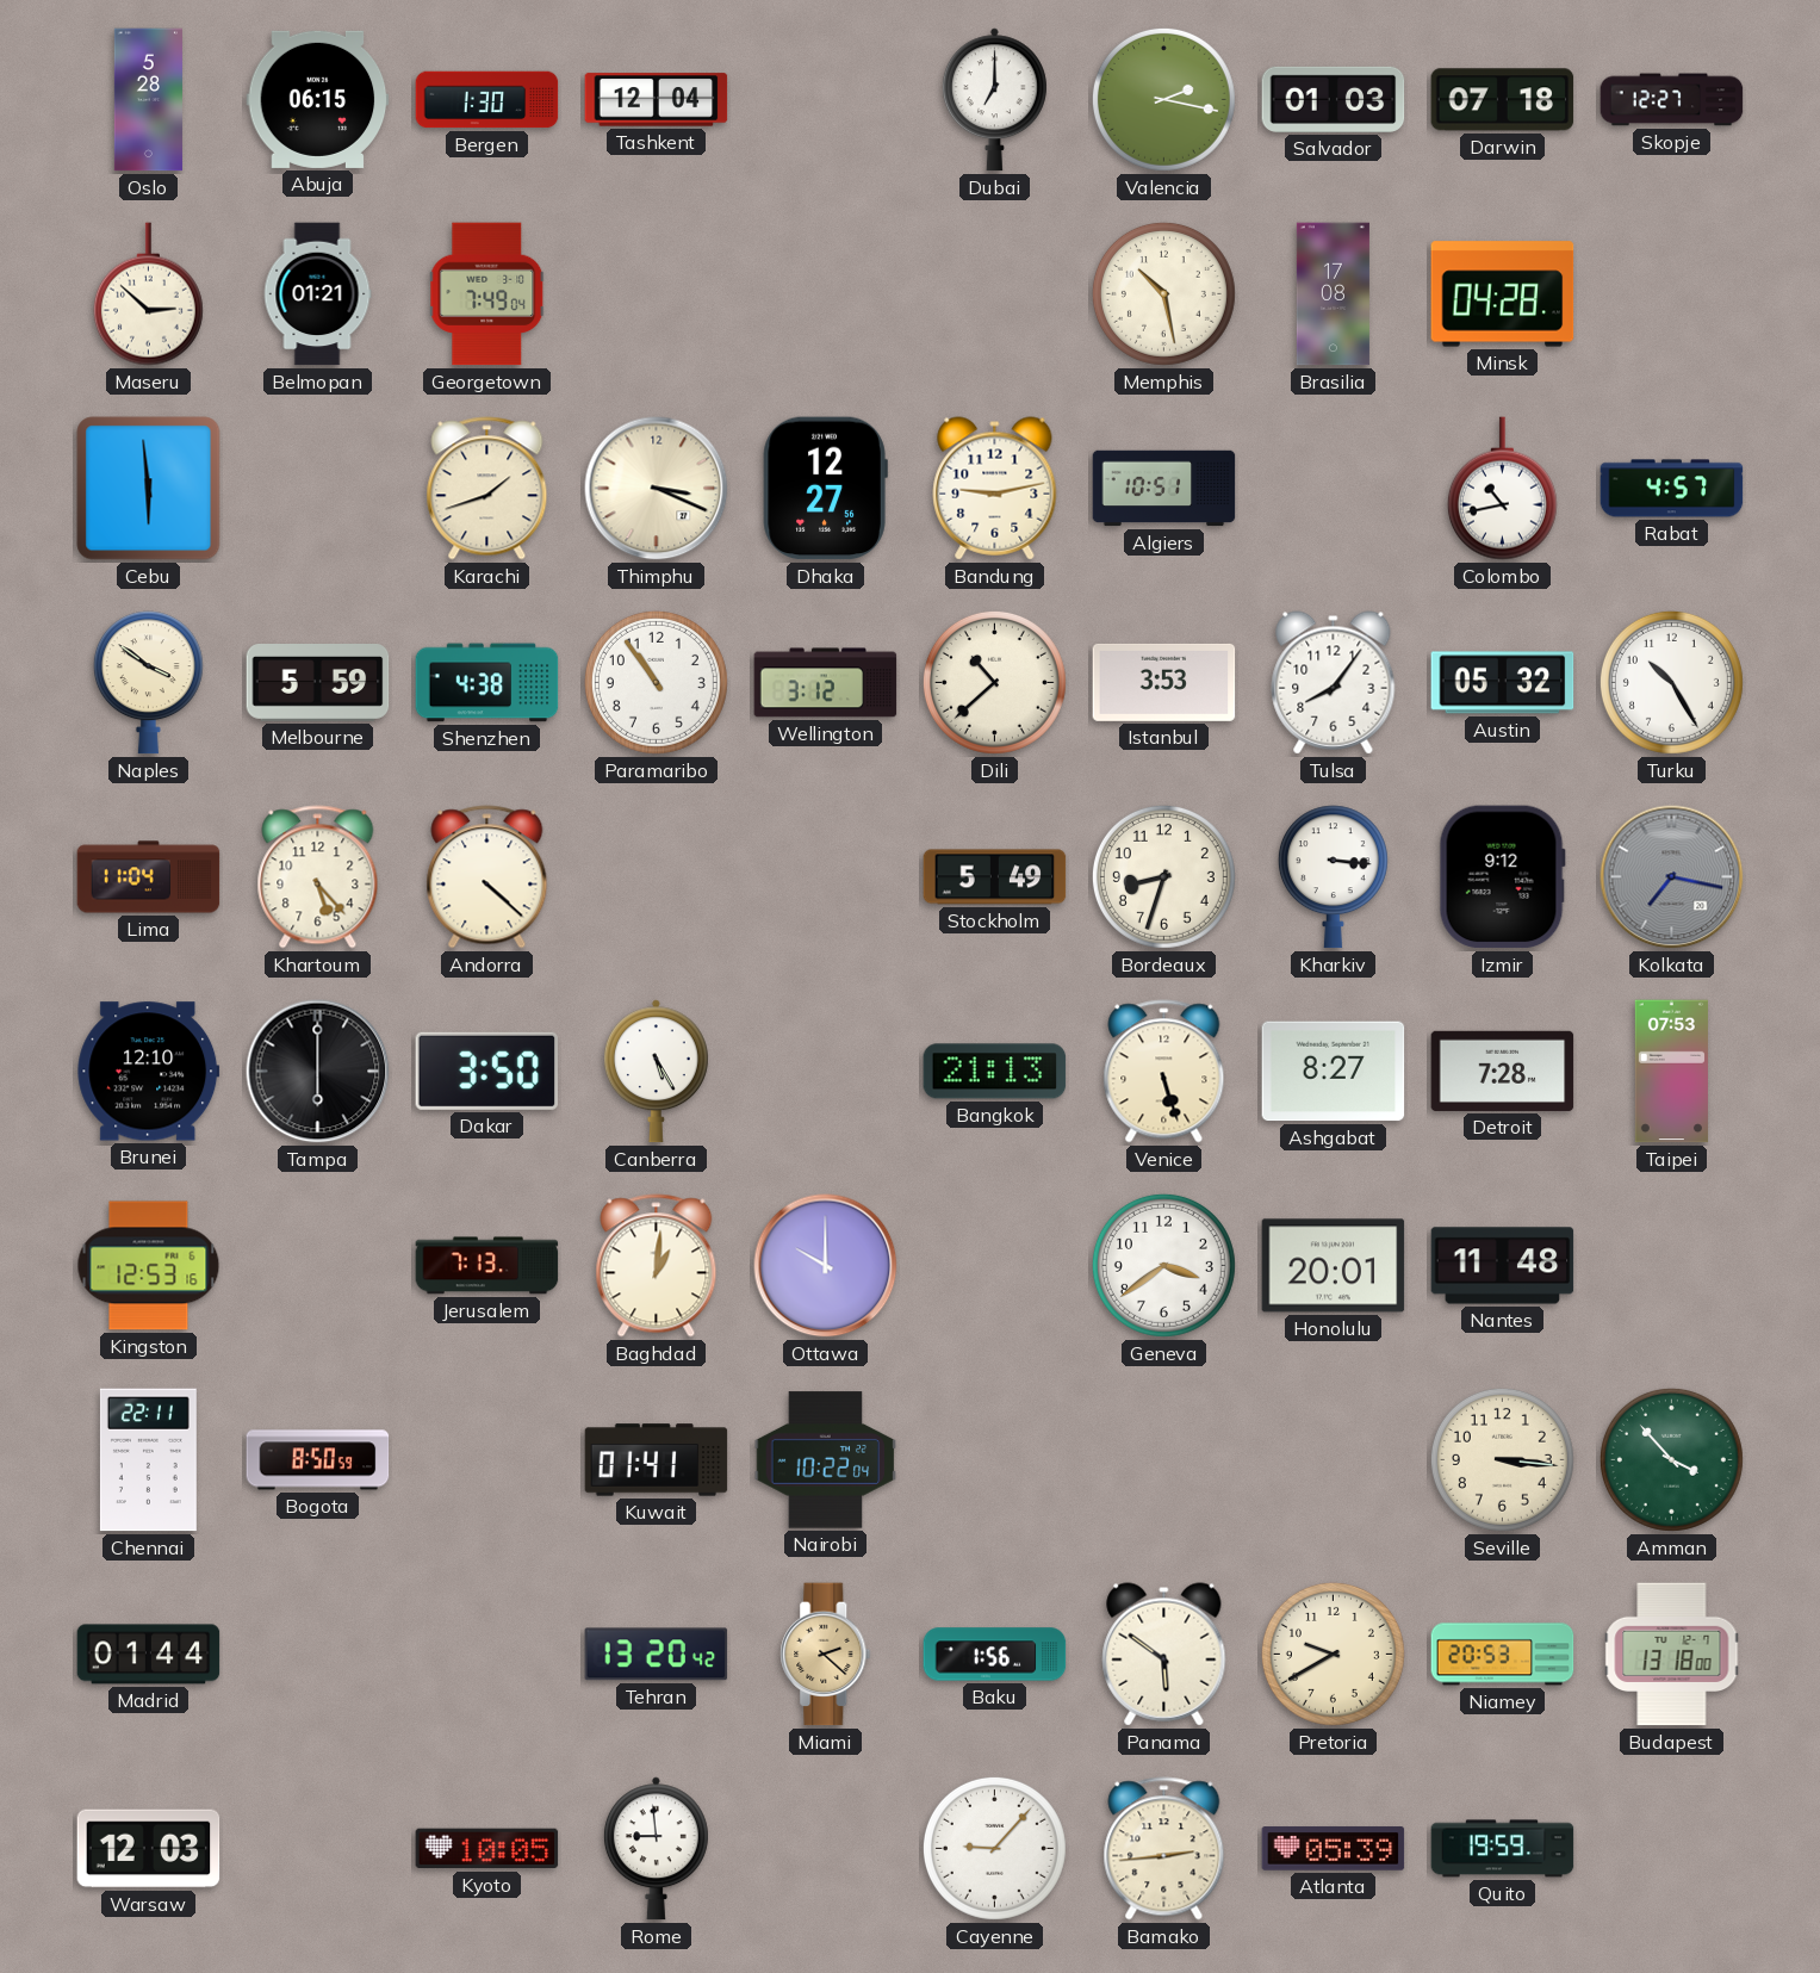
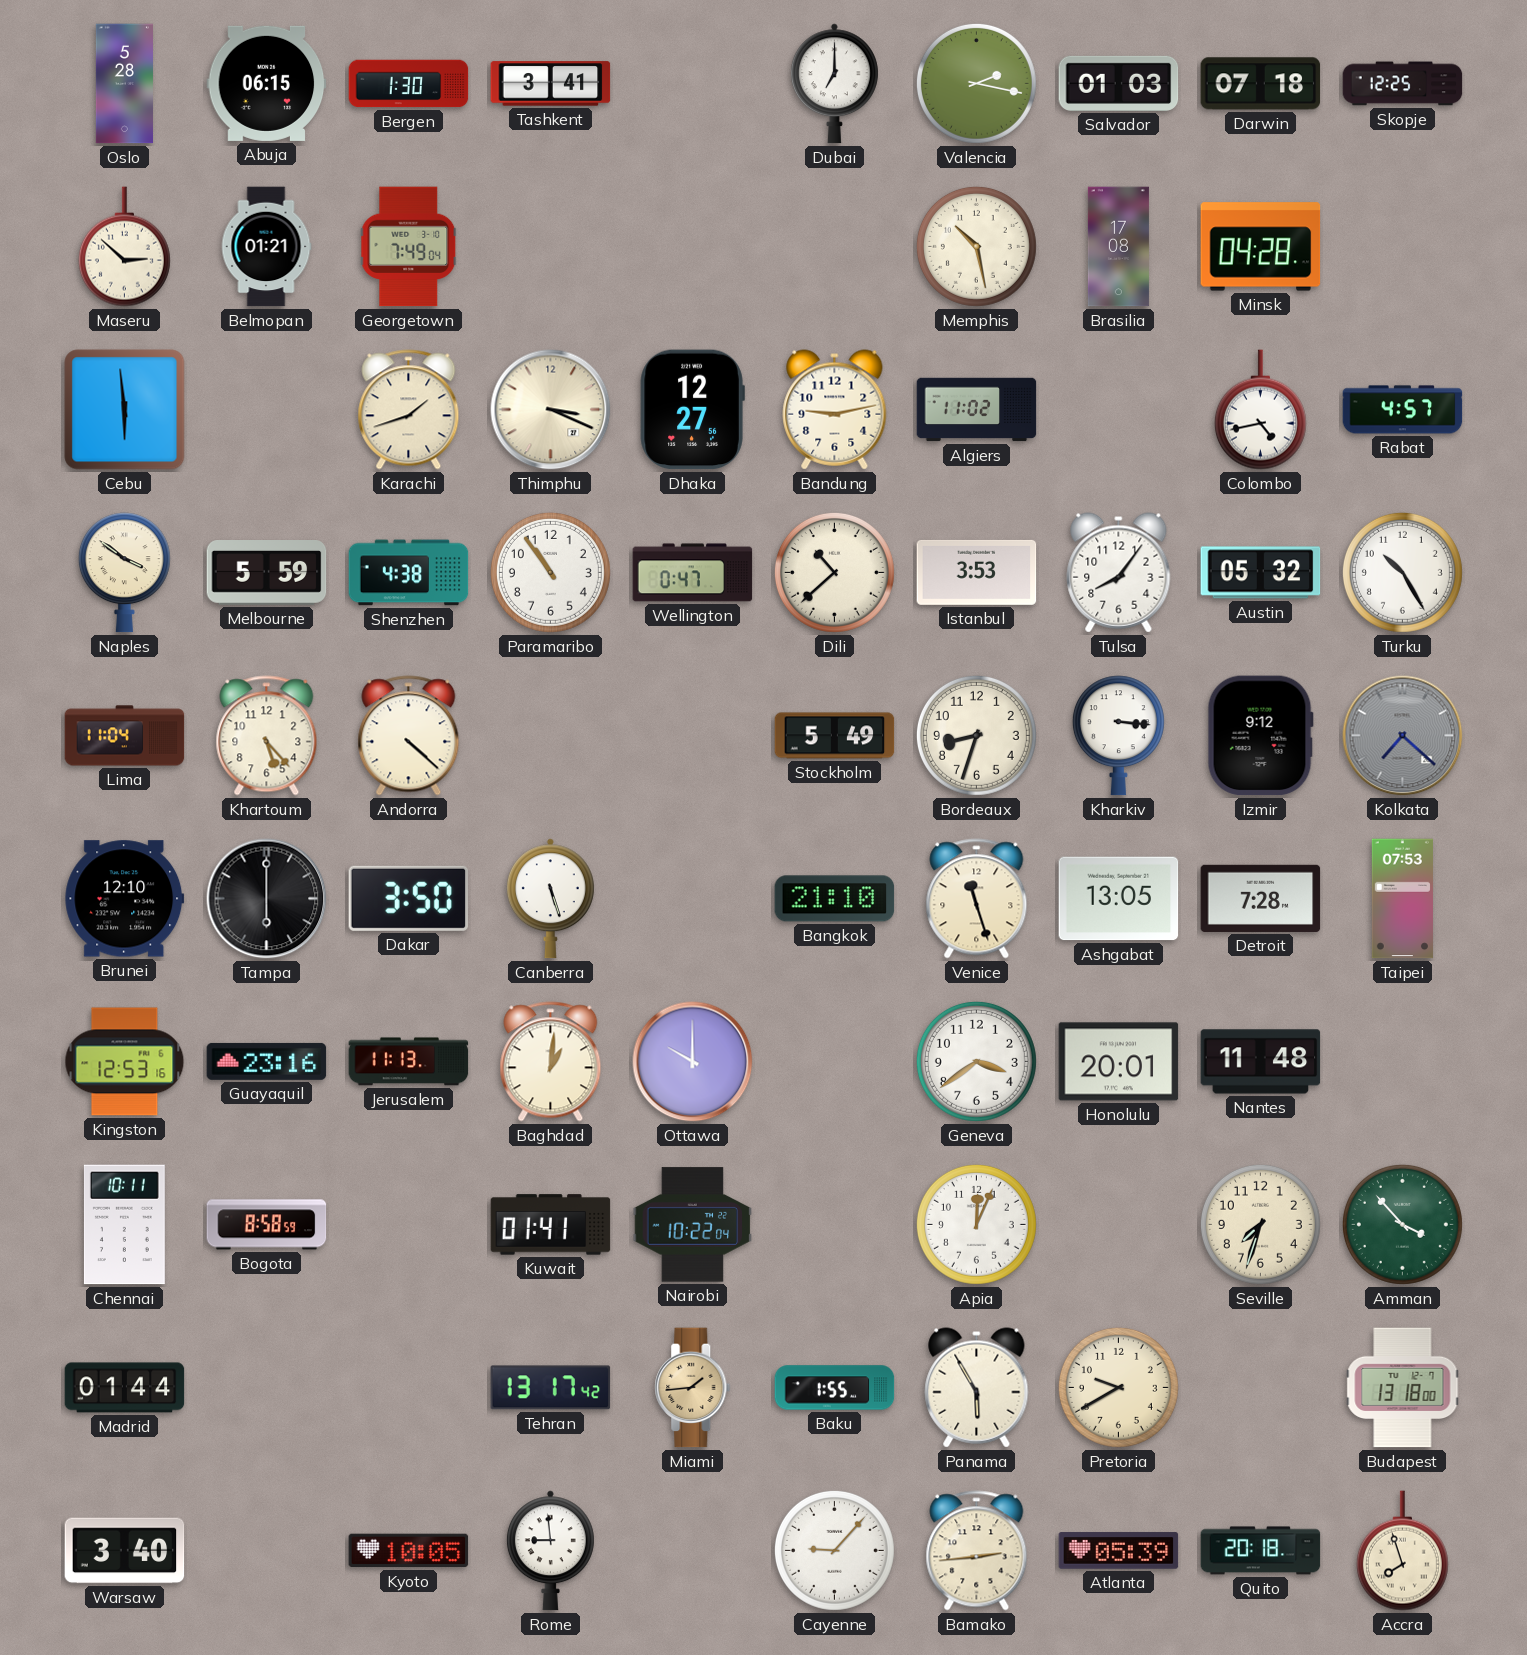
Tashkent: 12:04 -> 3:41
Skopje: 12:27 -> 12:25
Algiers: 10:51 -> 11:02
Colombo: 10:43 -> 4:43
Wellington: 3:12 -> 0:47
Kolkata: 7:17 -> 7:22
Canberra: 5:25 -> 5:27
Bangkok: 21:13 -> 21:10
Venice: 5:27 -> 11:27
Ashgabat: 8:27 -> 13:05
Guayaquil: none -> 23:16
Jerusalem: 7:13 -> 11:13
Chennai: 22:11 -> 10:11
Bogota: 8:50 -> 8:58
Apia: none -> 12:04
Seville: 3:16 -> 7:33
Tehran: 13:20 -> 13:17
Miami: 2:22 -> 1:44
Baku: 1:56 -> 1:55
Panama: 5:51 -> 5:55
Niamey: 20:53 -> none
Warsaw: 12:03 -> 3:40
Quito: 19:59 -> 20:18
Accra: none -> 7:57
